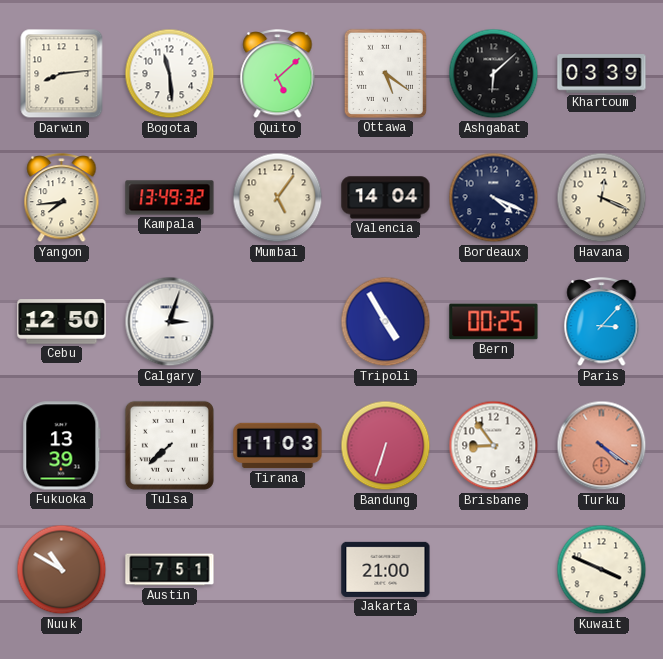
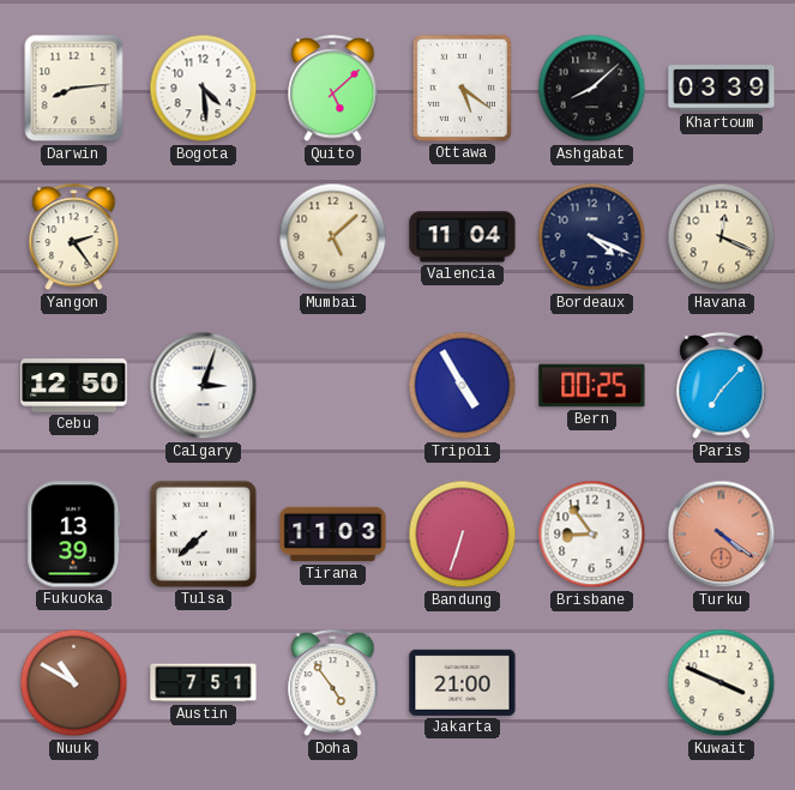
Bogota: 11:29 -> 4:29
Ashgabat: 6:08 -> 8:08
Yangon: 7:44 -> 2:24
Kampala: 13:49 -> none
Mumbai: 5:06 -> 5:08
Valencia: 14:04 -> 11:04
Paris: 3:07 -> 7:07
Doha: none -> 4:54
